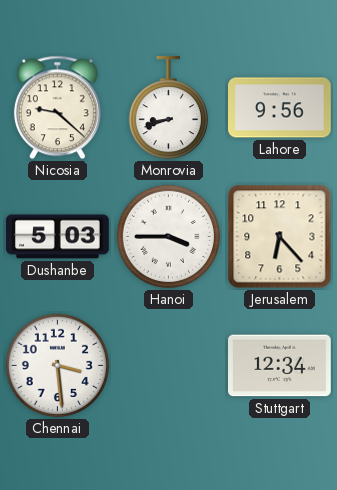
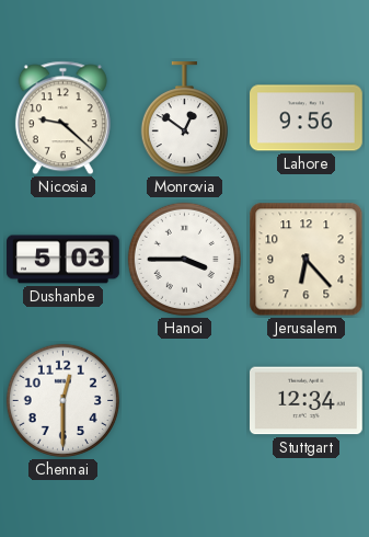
Monrovia: 8:42 -> 12:51
Chennai: 3:29 -> 12:30
